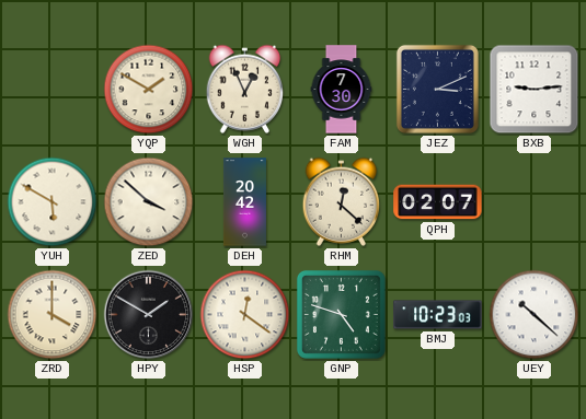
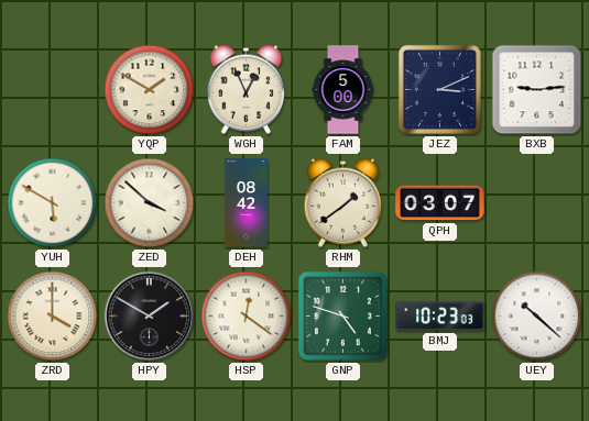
FAM: 7:30 -> 5:00
DEH: 20:42 -> 08:42
RHM: 12:22 -> 1:39
QPH: 02:07 -> 03:07
